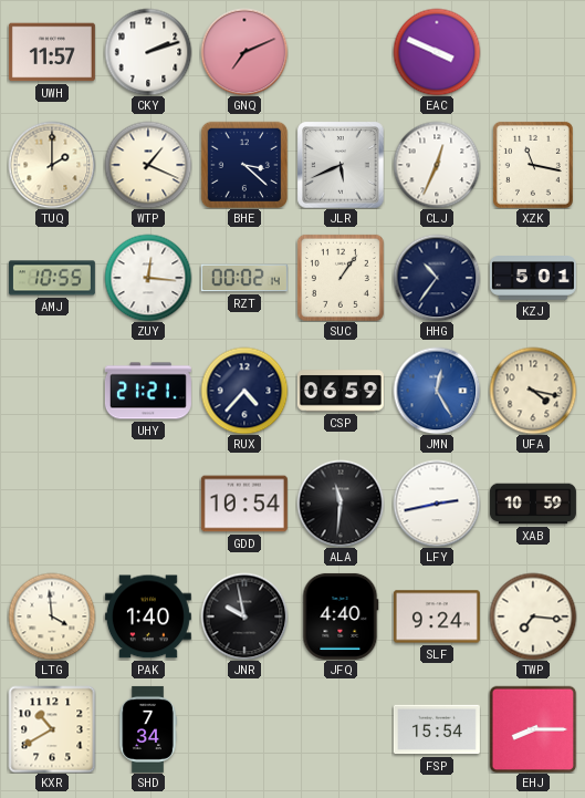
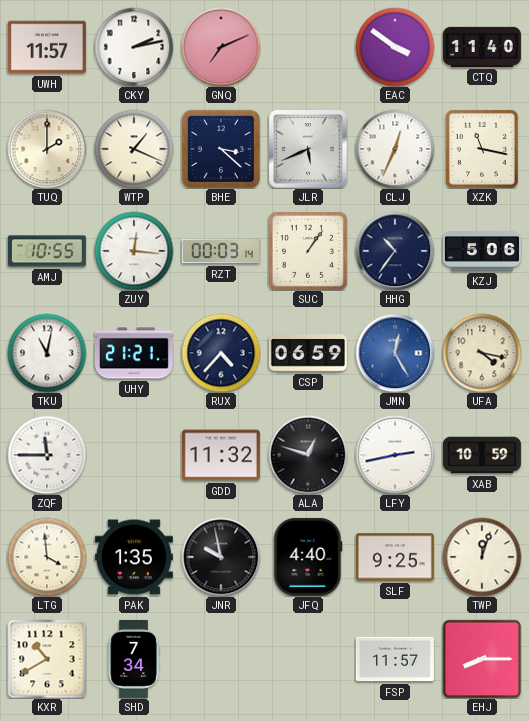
CKY: 2:12 -> 2:13
EAC: 3:49 -> 3:51
CTQ: none -> 11:40
RZT: 00:02 -> 00:03
KZJ: 5:01 -> 5:06
TKU: none -> 11:02
ZQF: none -> 11:45
GDD: 10:54 -> 11:32
ALA: 11:31 -> 12:48
PAK: 1:40 -> 1:35
SLF: 9:24 -> 9:25
TWP: 7:16 -> 12:03
FSP: 15:54 -> 11:57
